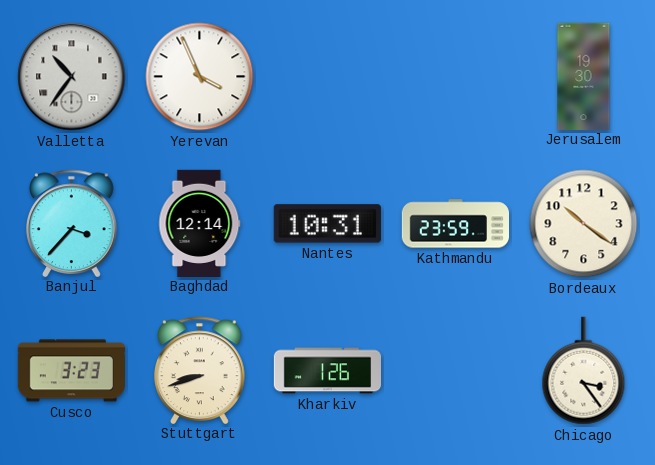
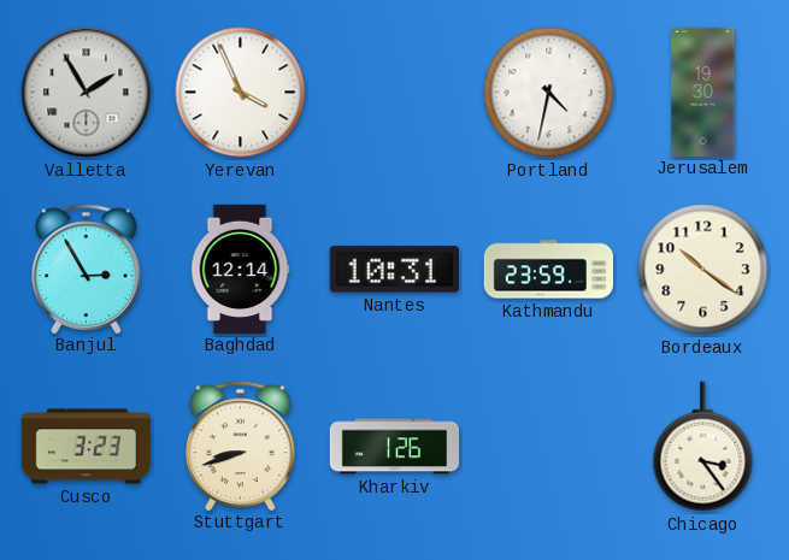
Valletta: 10:36 -> 1:55
Portland: none -> 4:32
Banjul: 3:37 -> 2:55
